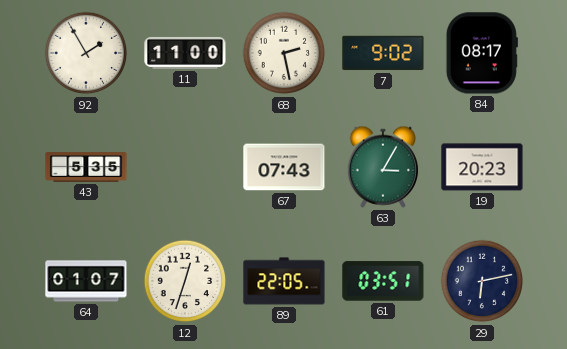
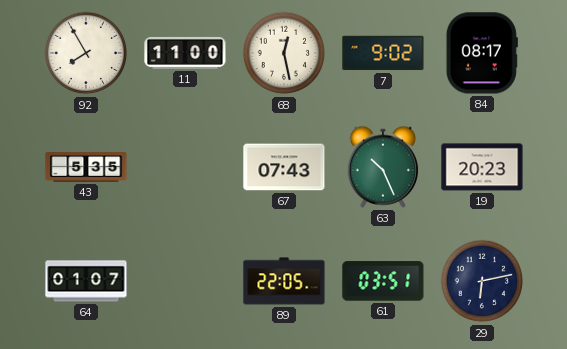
92: 1:55 -> 7:55
68: 2:28 -> 12:28
63: 3:05 -> 10:26
12: 12:33 -> none
